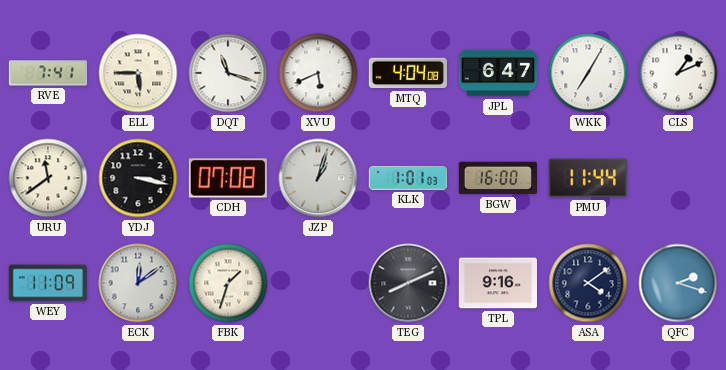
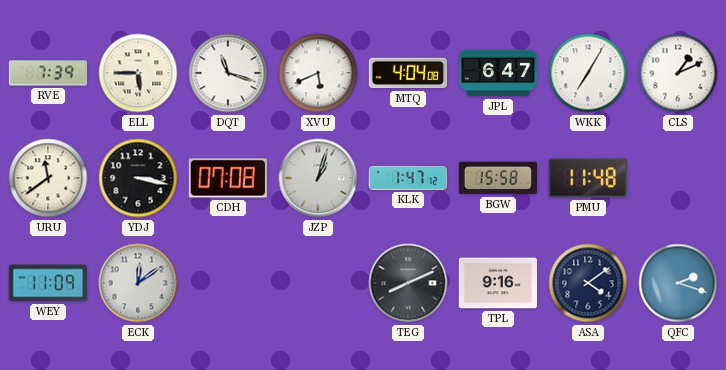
RVE: 7:41 -> 7:39
KLK: 1:01 -> 1:47
BGW: 16:00 -> 15:58
PMU: 11:44 -> 11:48
FBK: 1:33 -> none
